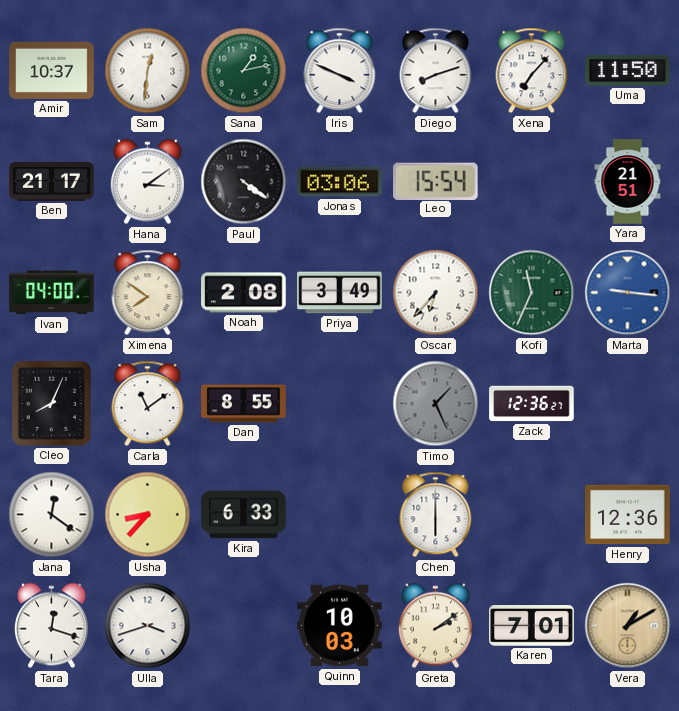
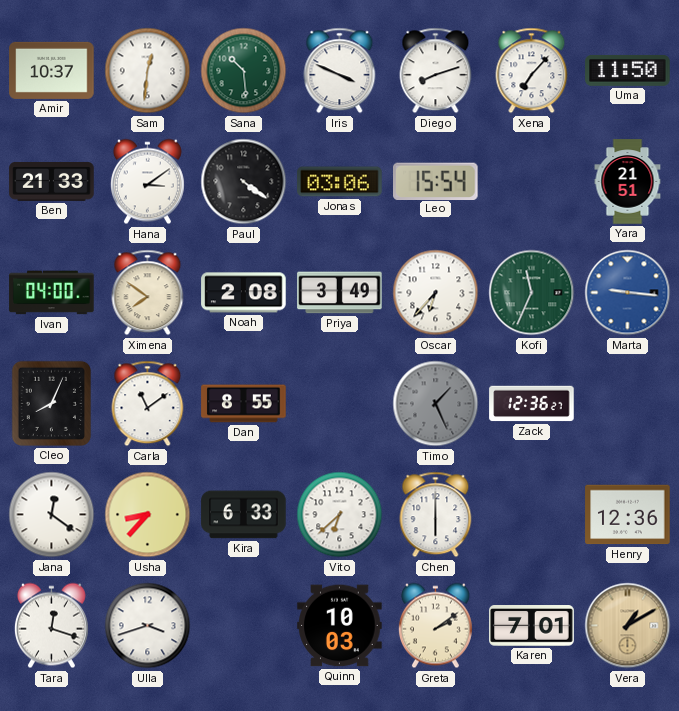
Sana: 1:13 -> 10:29
Ben: 21:17 -> 21:33
Vito: none -> 6:38
